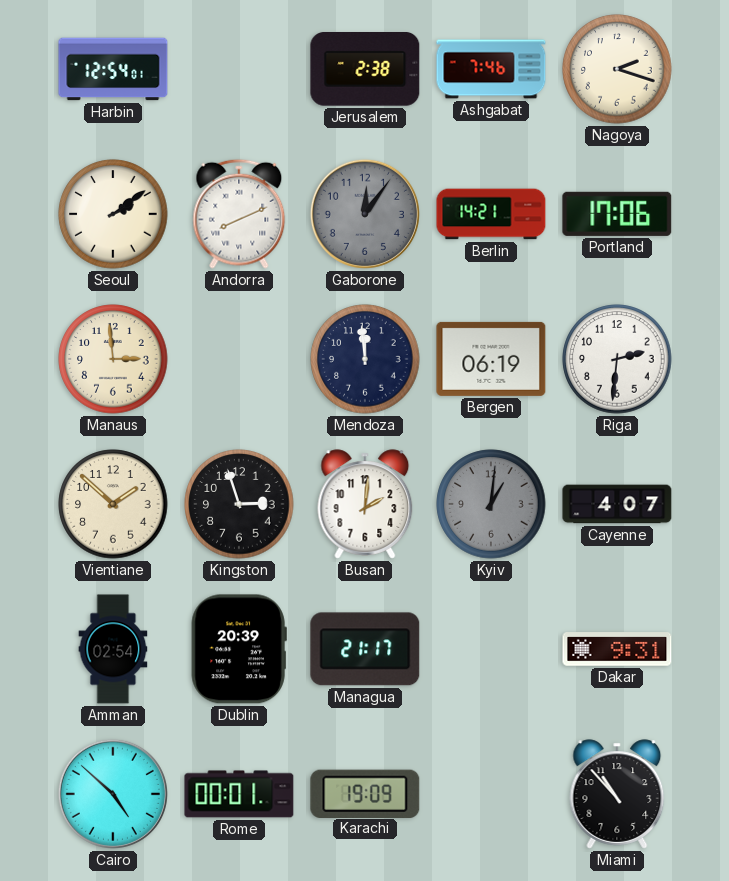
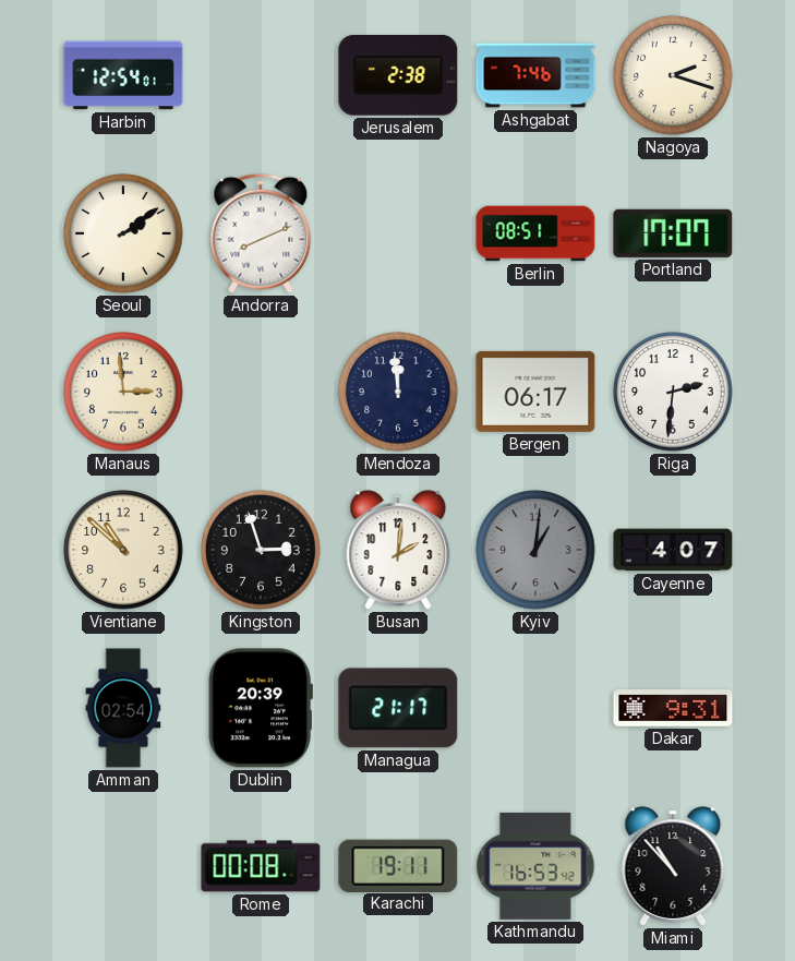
Gaborone: 12:06 -> none
Berlin: 14:21 -> 08:51
Portland: 17:06 -> 17:07
Bergen: 06:19 -> 06:17
Vientiane: 1:52 -> 10:52
Cairo: 4:52 -> none
Rome: 00:01 -> 00:08
Karachi: 19:09 -> 19:11
Kathmandu: none -> 16:53
